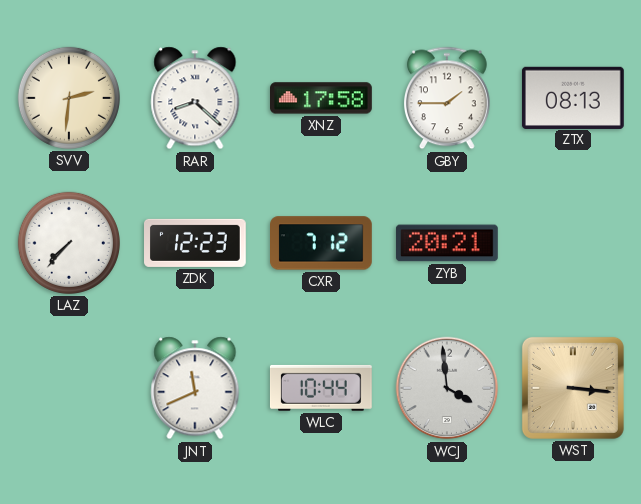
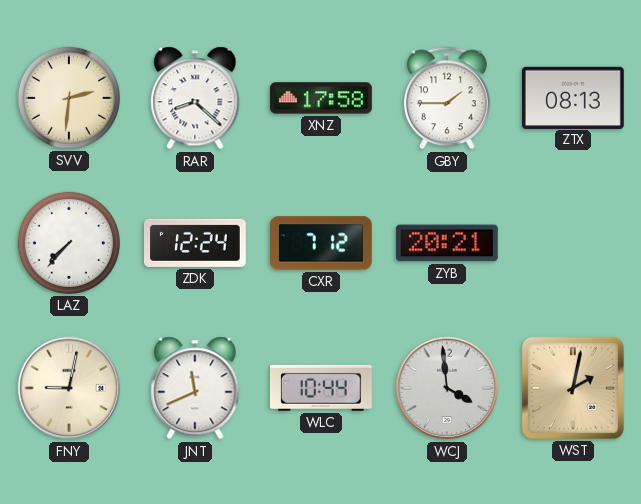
ZDK: 12:23 -> 12:24
FNY: none -> 9:02
WST: 3:16 -> 2:02
